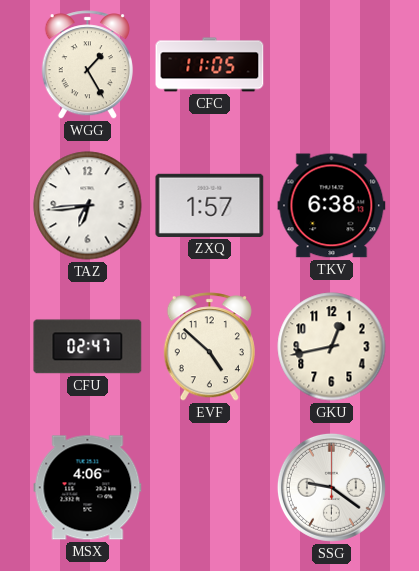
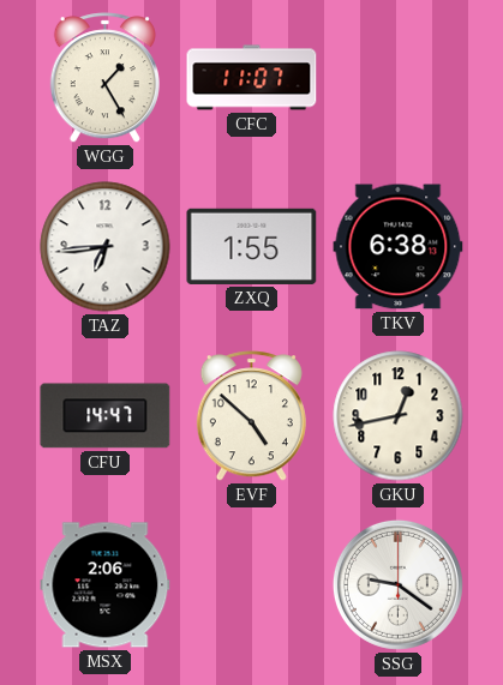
CFC: 11:05 -> 11:07
ZXQ: 1:57 -> 1:55
CFU: 02:47 -> 14:47
MSX: 4:06 -> 2:06
